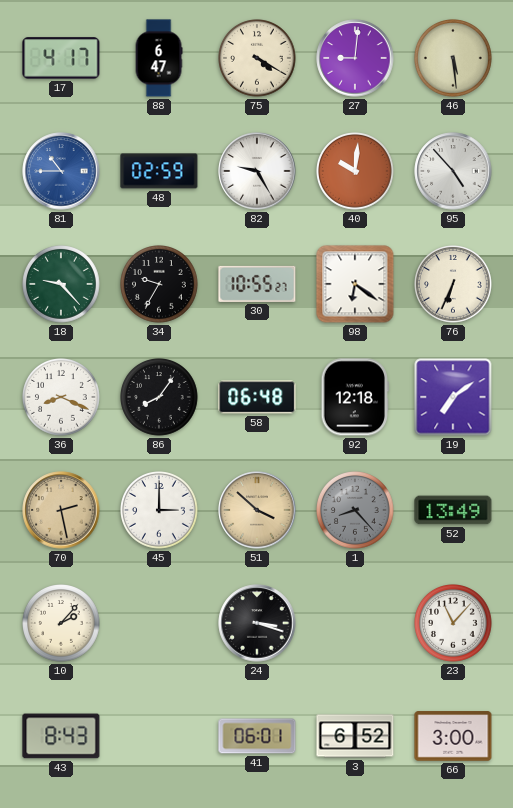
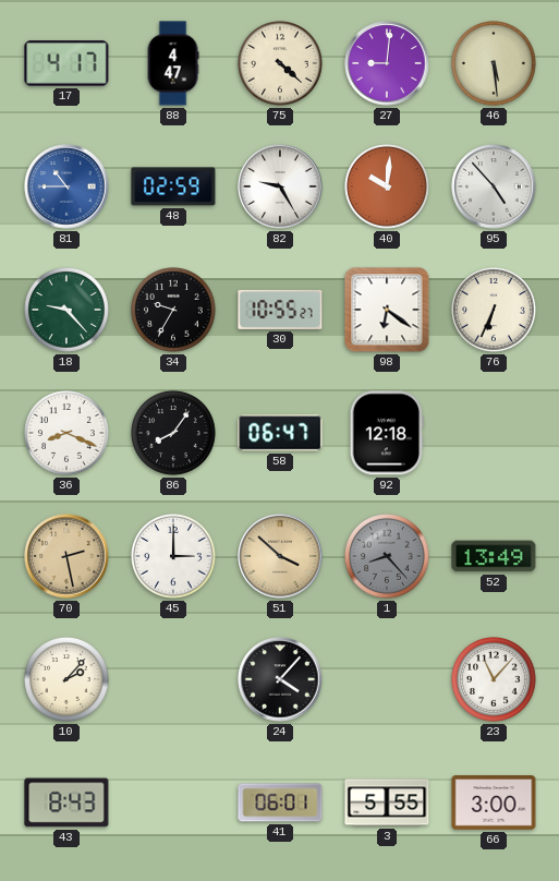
88: 6:47 -> 4:47
75: 4:20 -> 4:22
58: 06:48 -> 06:47
19: 7:09 -> none
24: 3:18 -> 4:07
3: 6:52 -> 5:55
